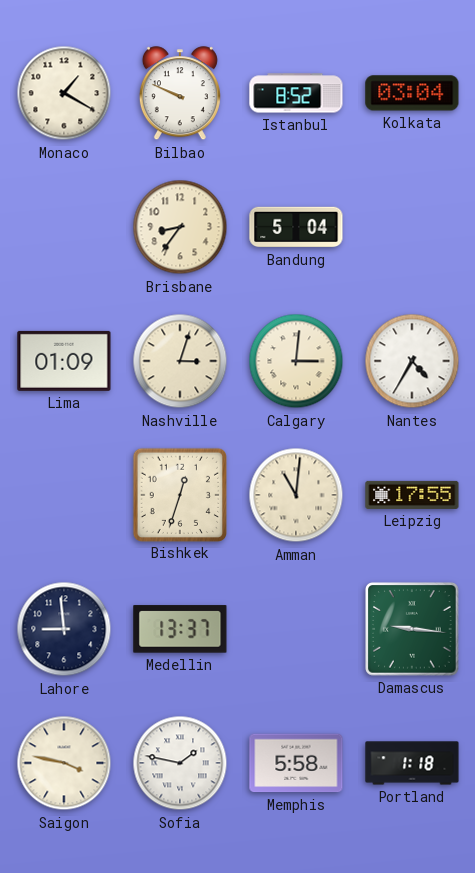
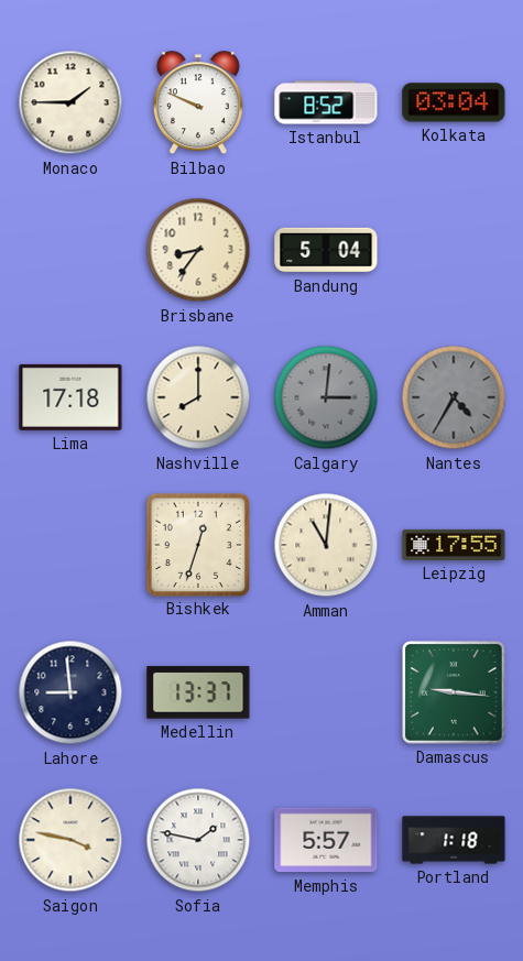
Monaco: 1:20 -> 1:45
Lima: 01:09 -> 17:18
Nashville: 3:03 -> 8:00
Calgary dial: cream -> grey
Nantes dial: white -> grey
Memphis: 5:58 -> 5:57
